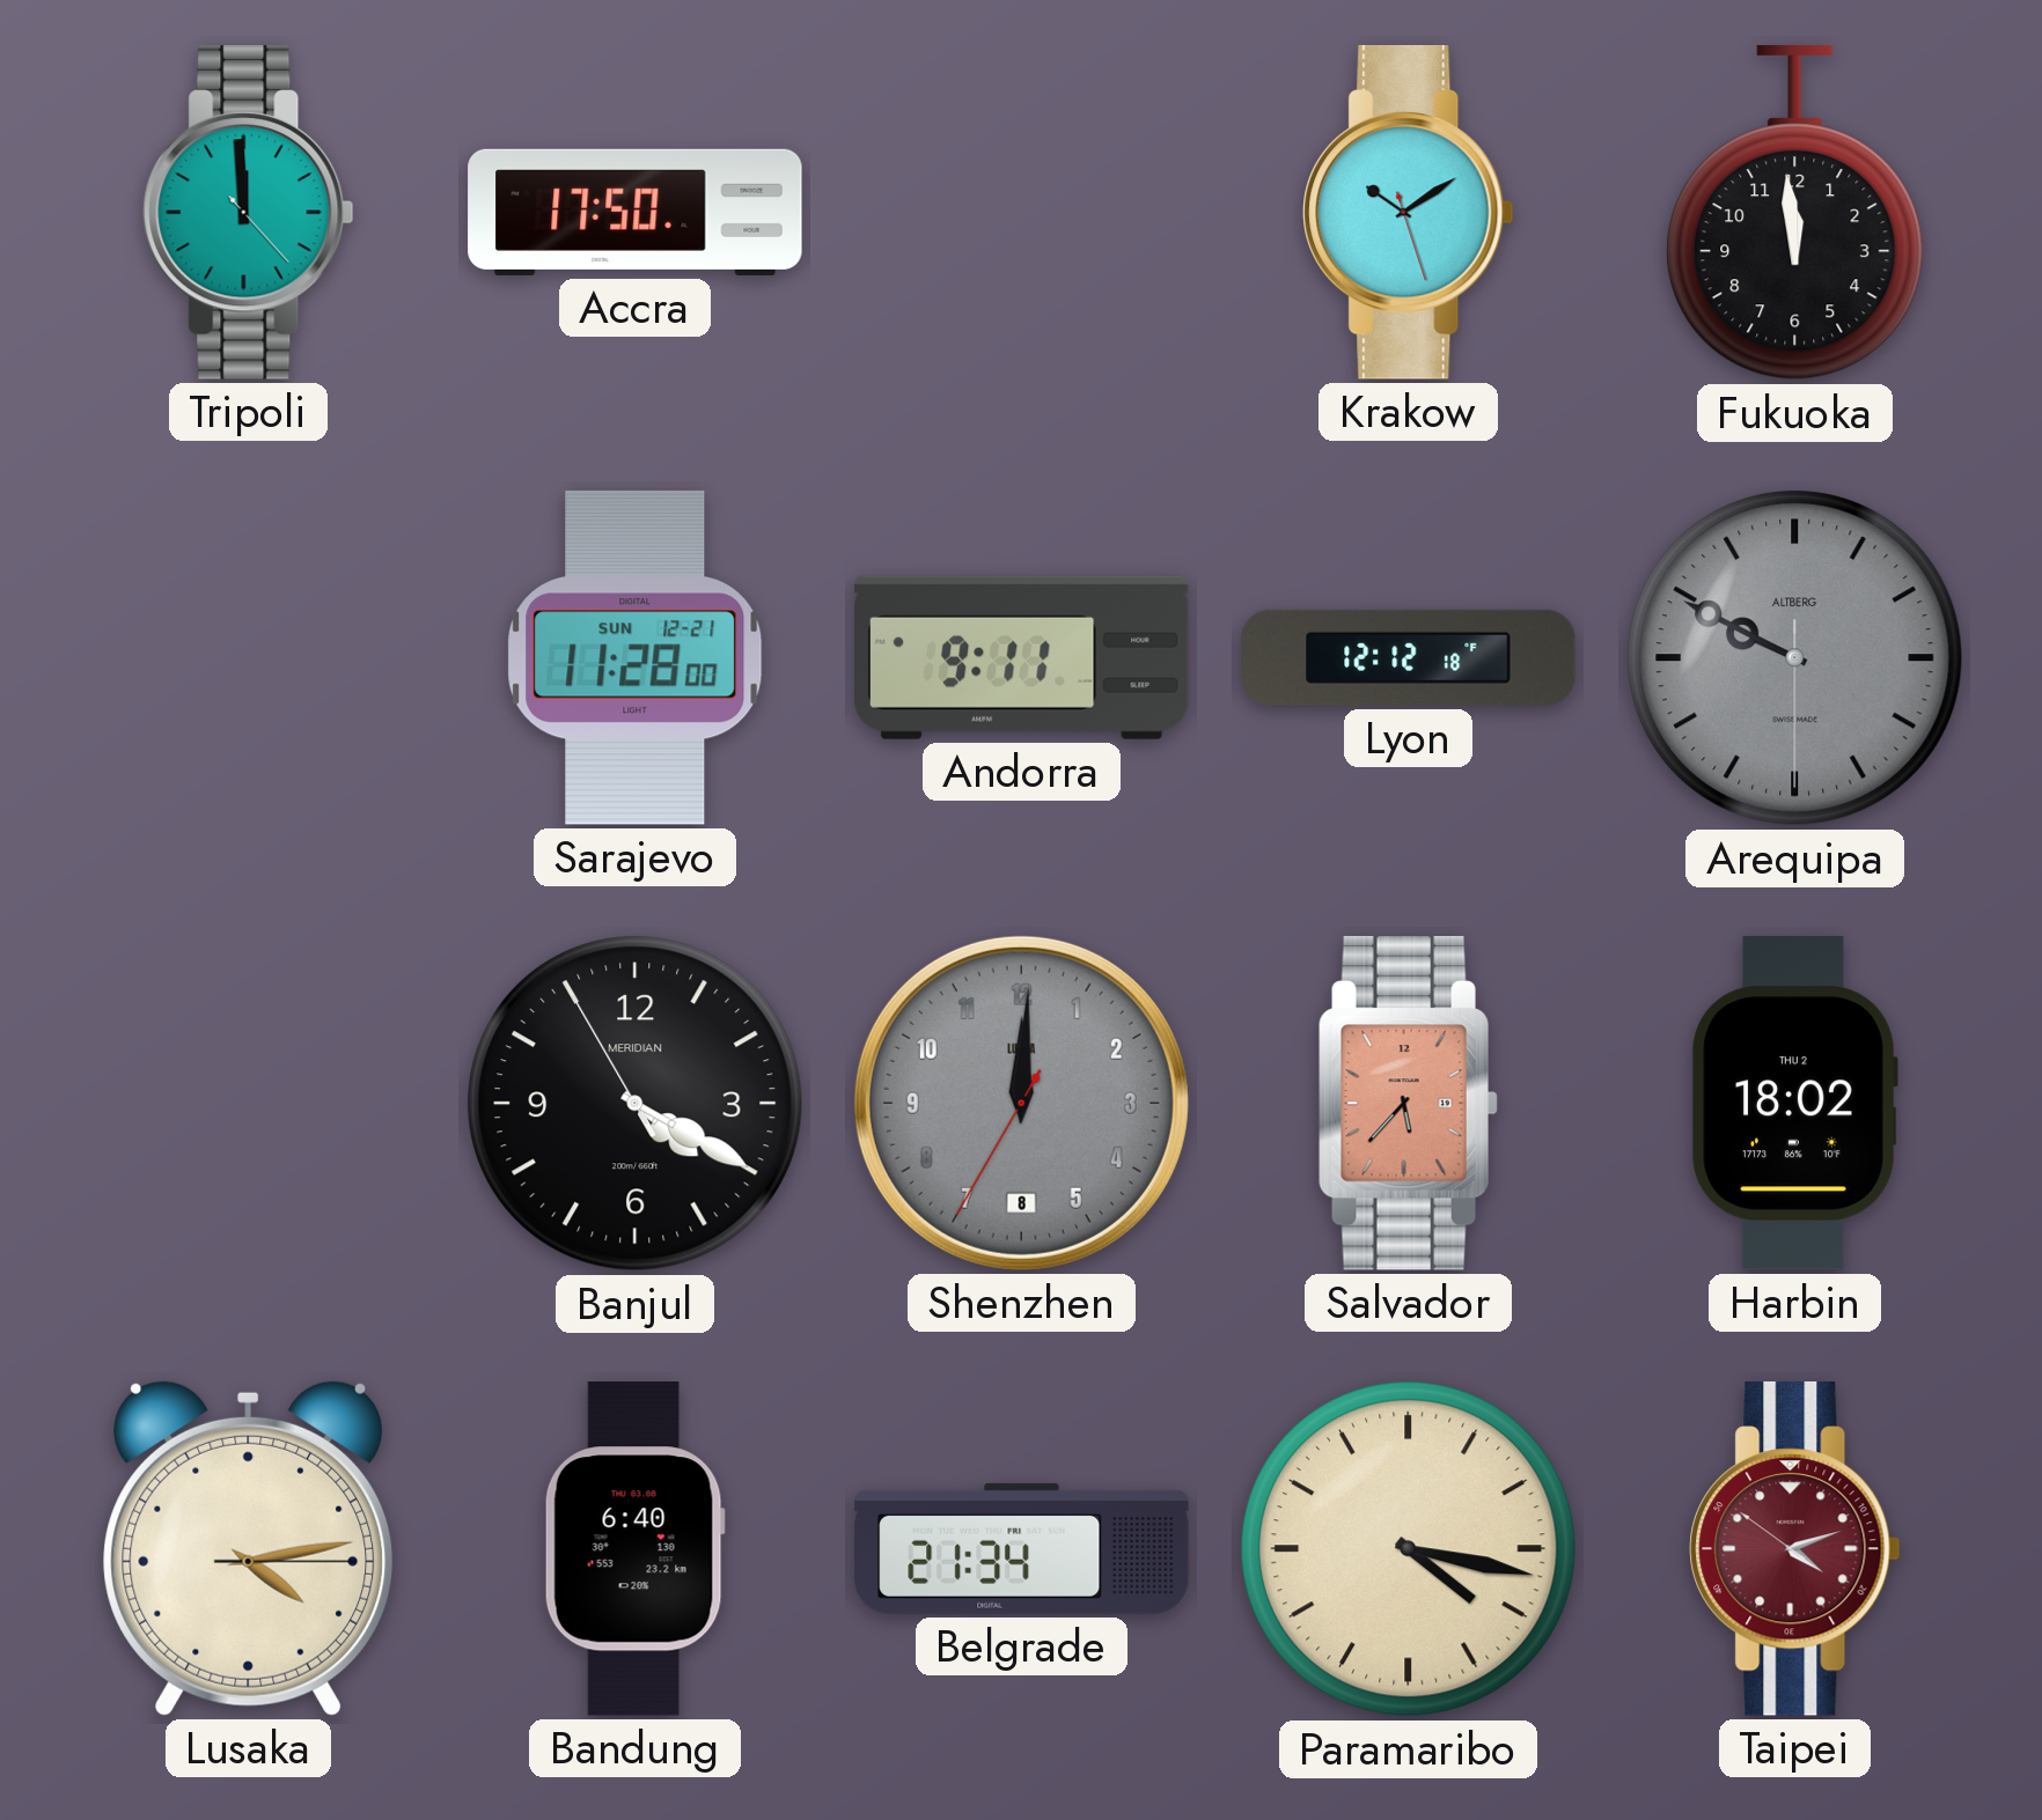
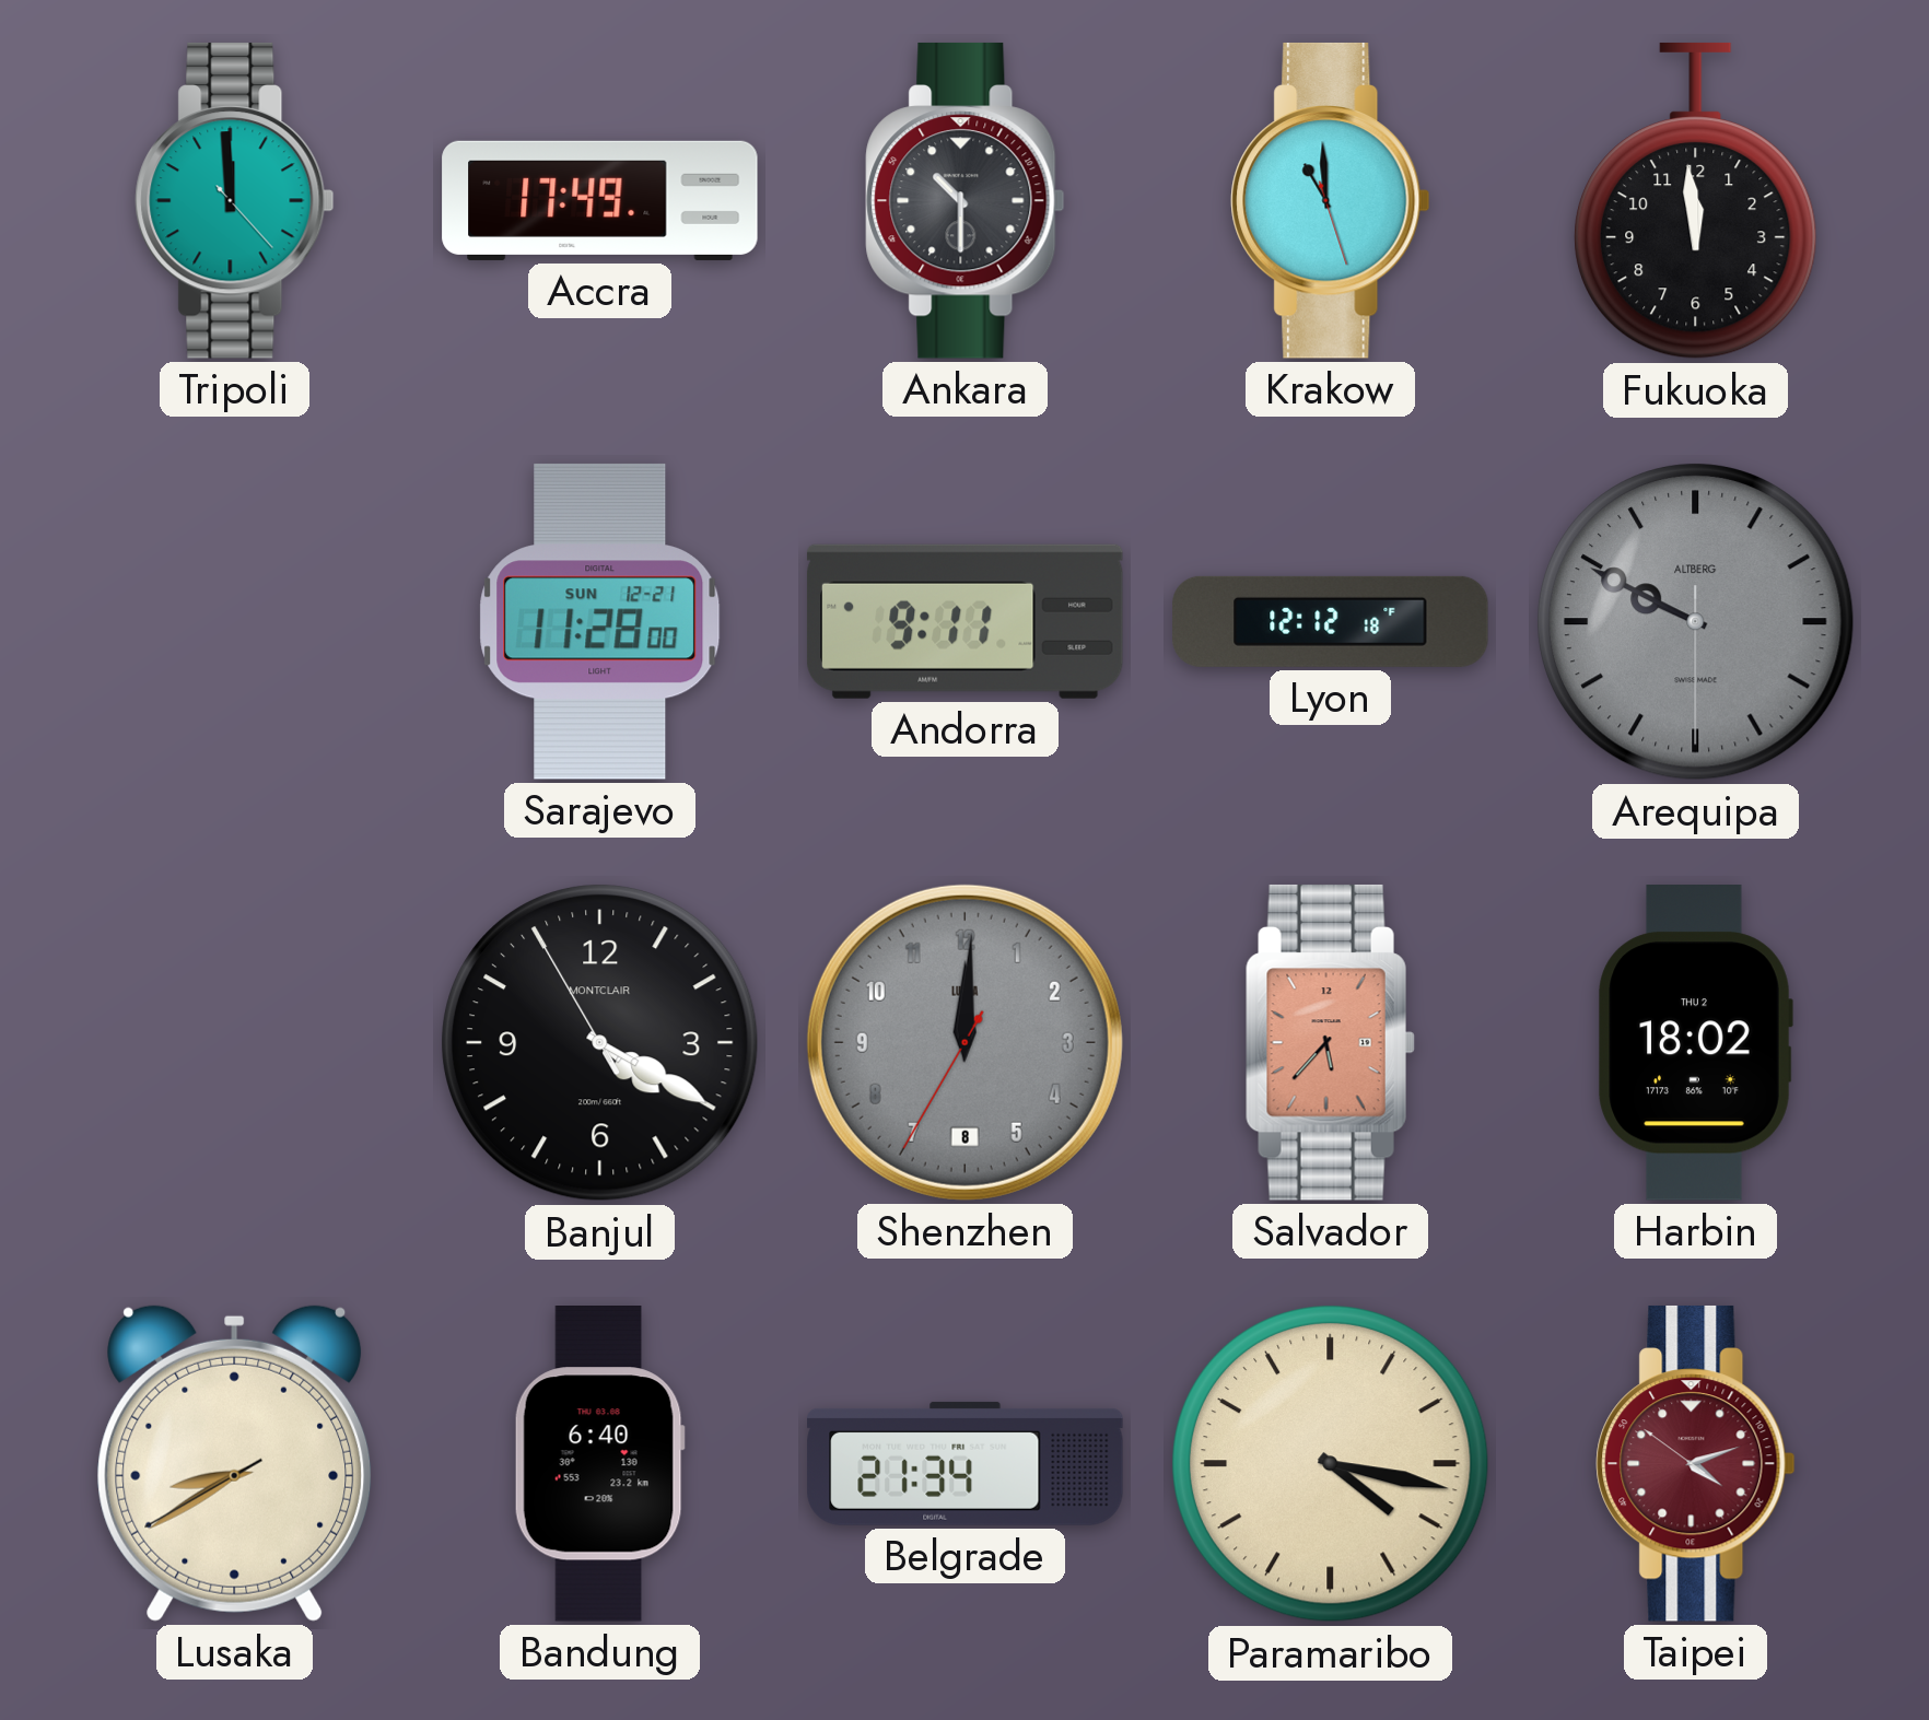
Accra: 17:50 -> 17:49
Ankara: none -> 10:30
Krakow: 10:09 -> 10:59
Banjul brand: MERIDIAN -> MONTCLAIR
Lusaka: 4:13 -> 8:39
